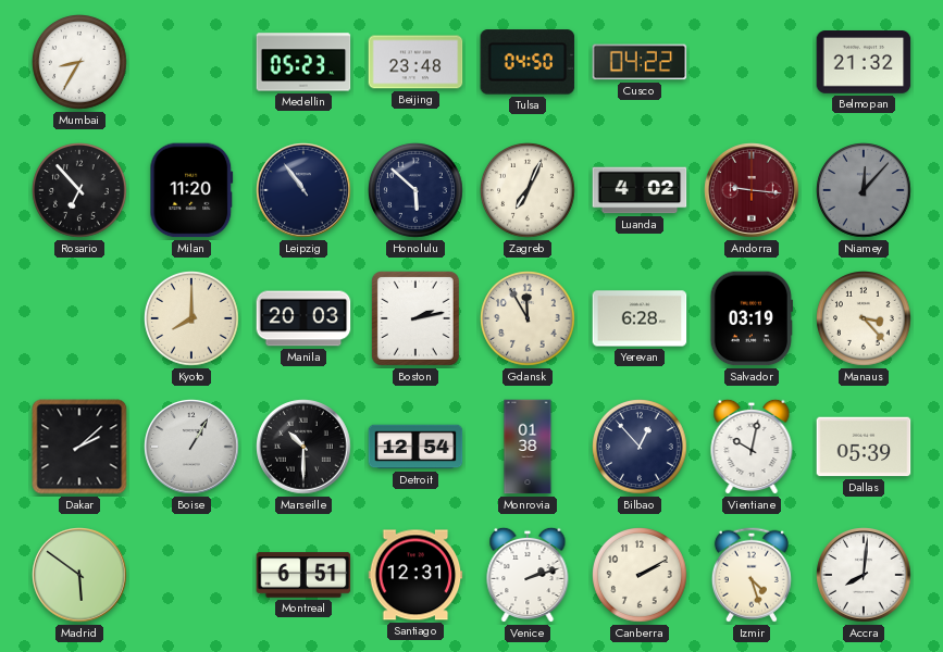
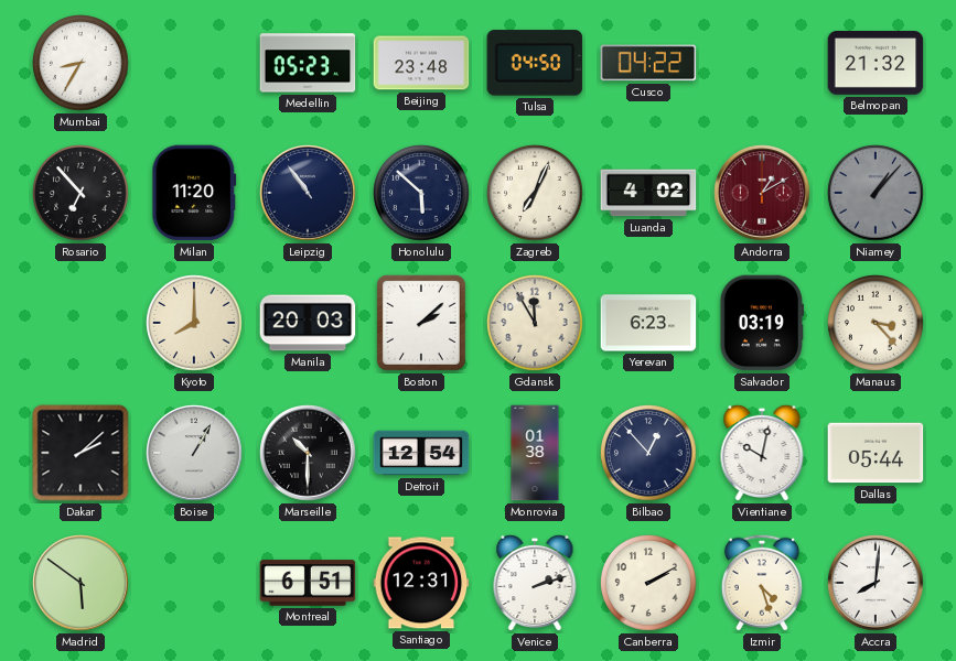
Andorra: 9:16 -> 1:10
Niamey: 12:07 -> 1:07
Boston: 2:13 -> 2:08
Yerevan: 6:28 -> 6:23
Dallas: 05:39 -> 05:44
